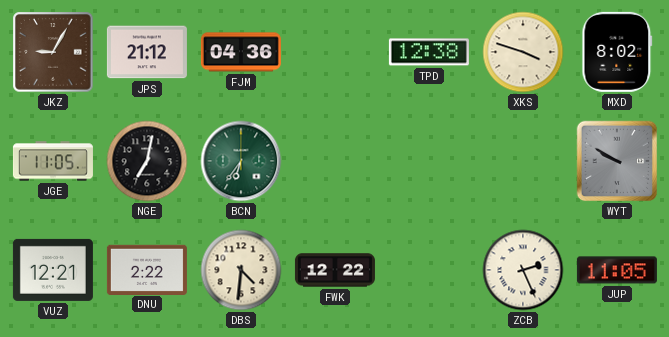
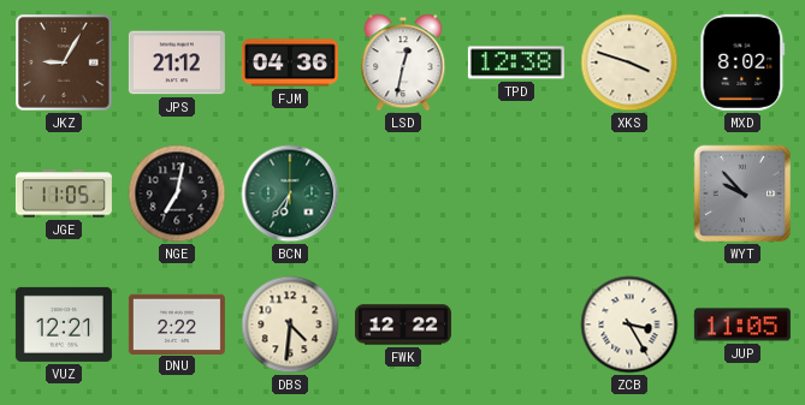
LSD: none -> 12:32
WYT: 9:50 -> 9:53
ZCB: 2:26 -> 3:25
